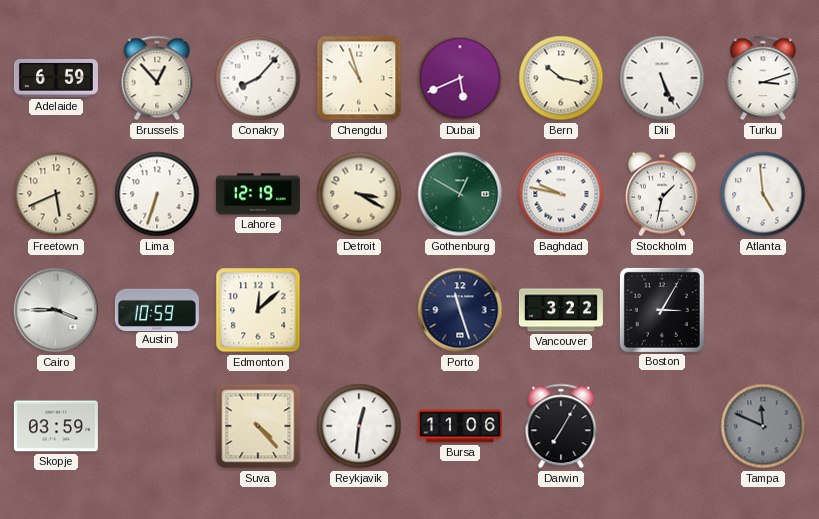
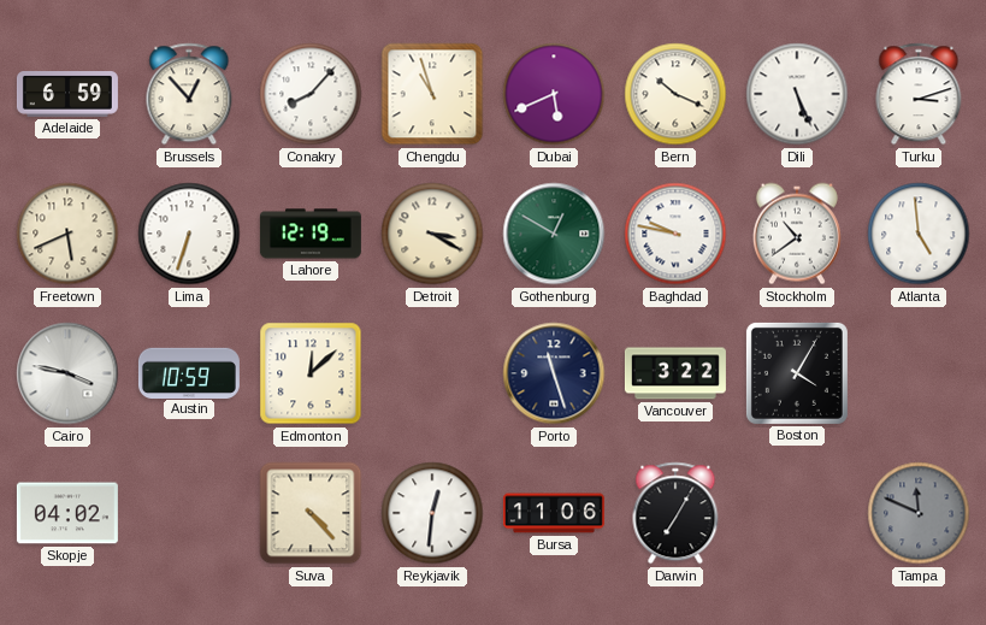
Bern: 10:17 -> 10:19
Stockholm: 1:32 -> 10:39
Cairo: 3:45 -> 3:47
Boston: 3:05 -> 4:05
Skopje: 03:59 -> 04:02
